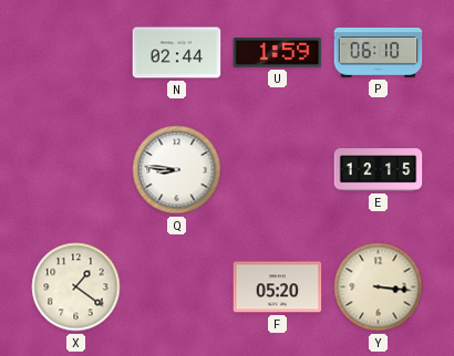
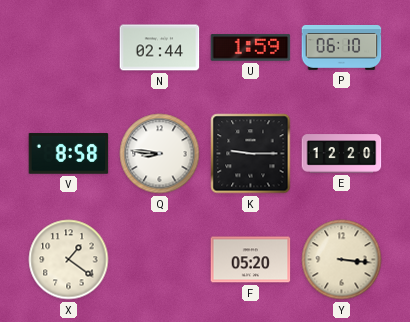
V: none -> 8:58
K: none -> 9:15
E: 12:15 -> 12:20
